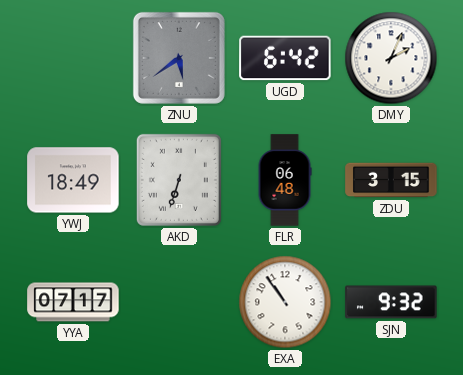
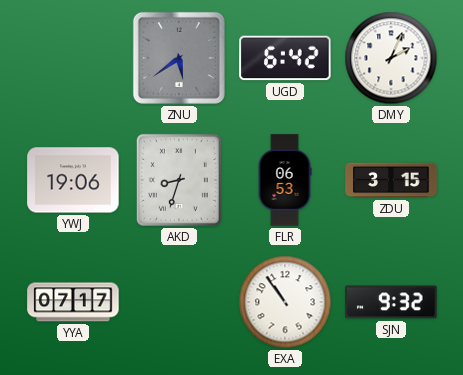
YWJ: 18:49 -> 19:06
AKD: 6:33 -> 8:33
FLR: 06:48 -> 06:53
